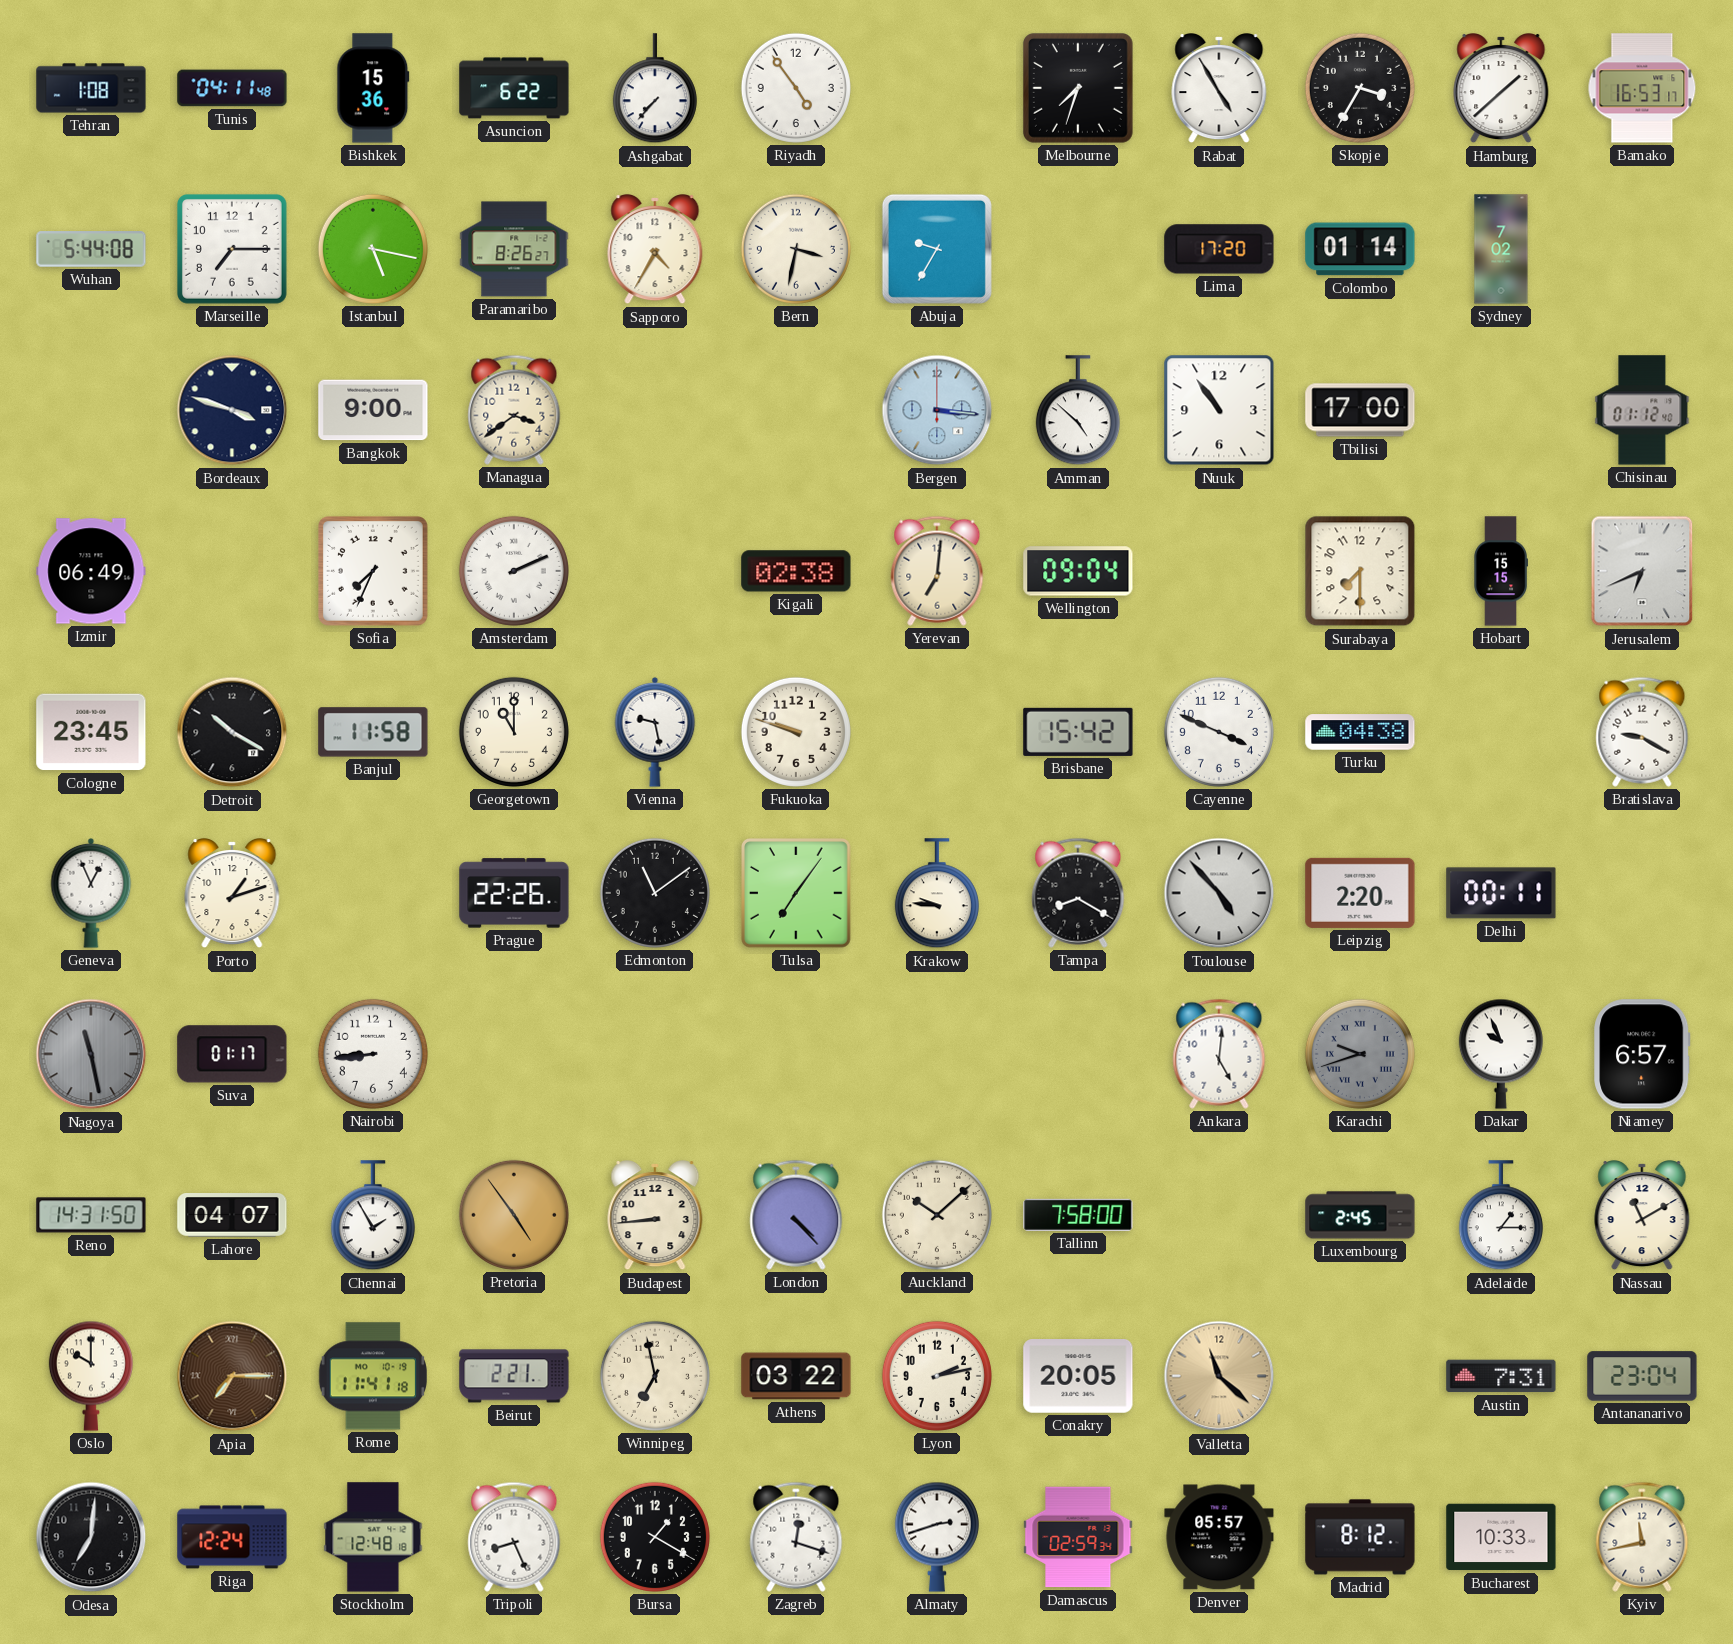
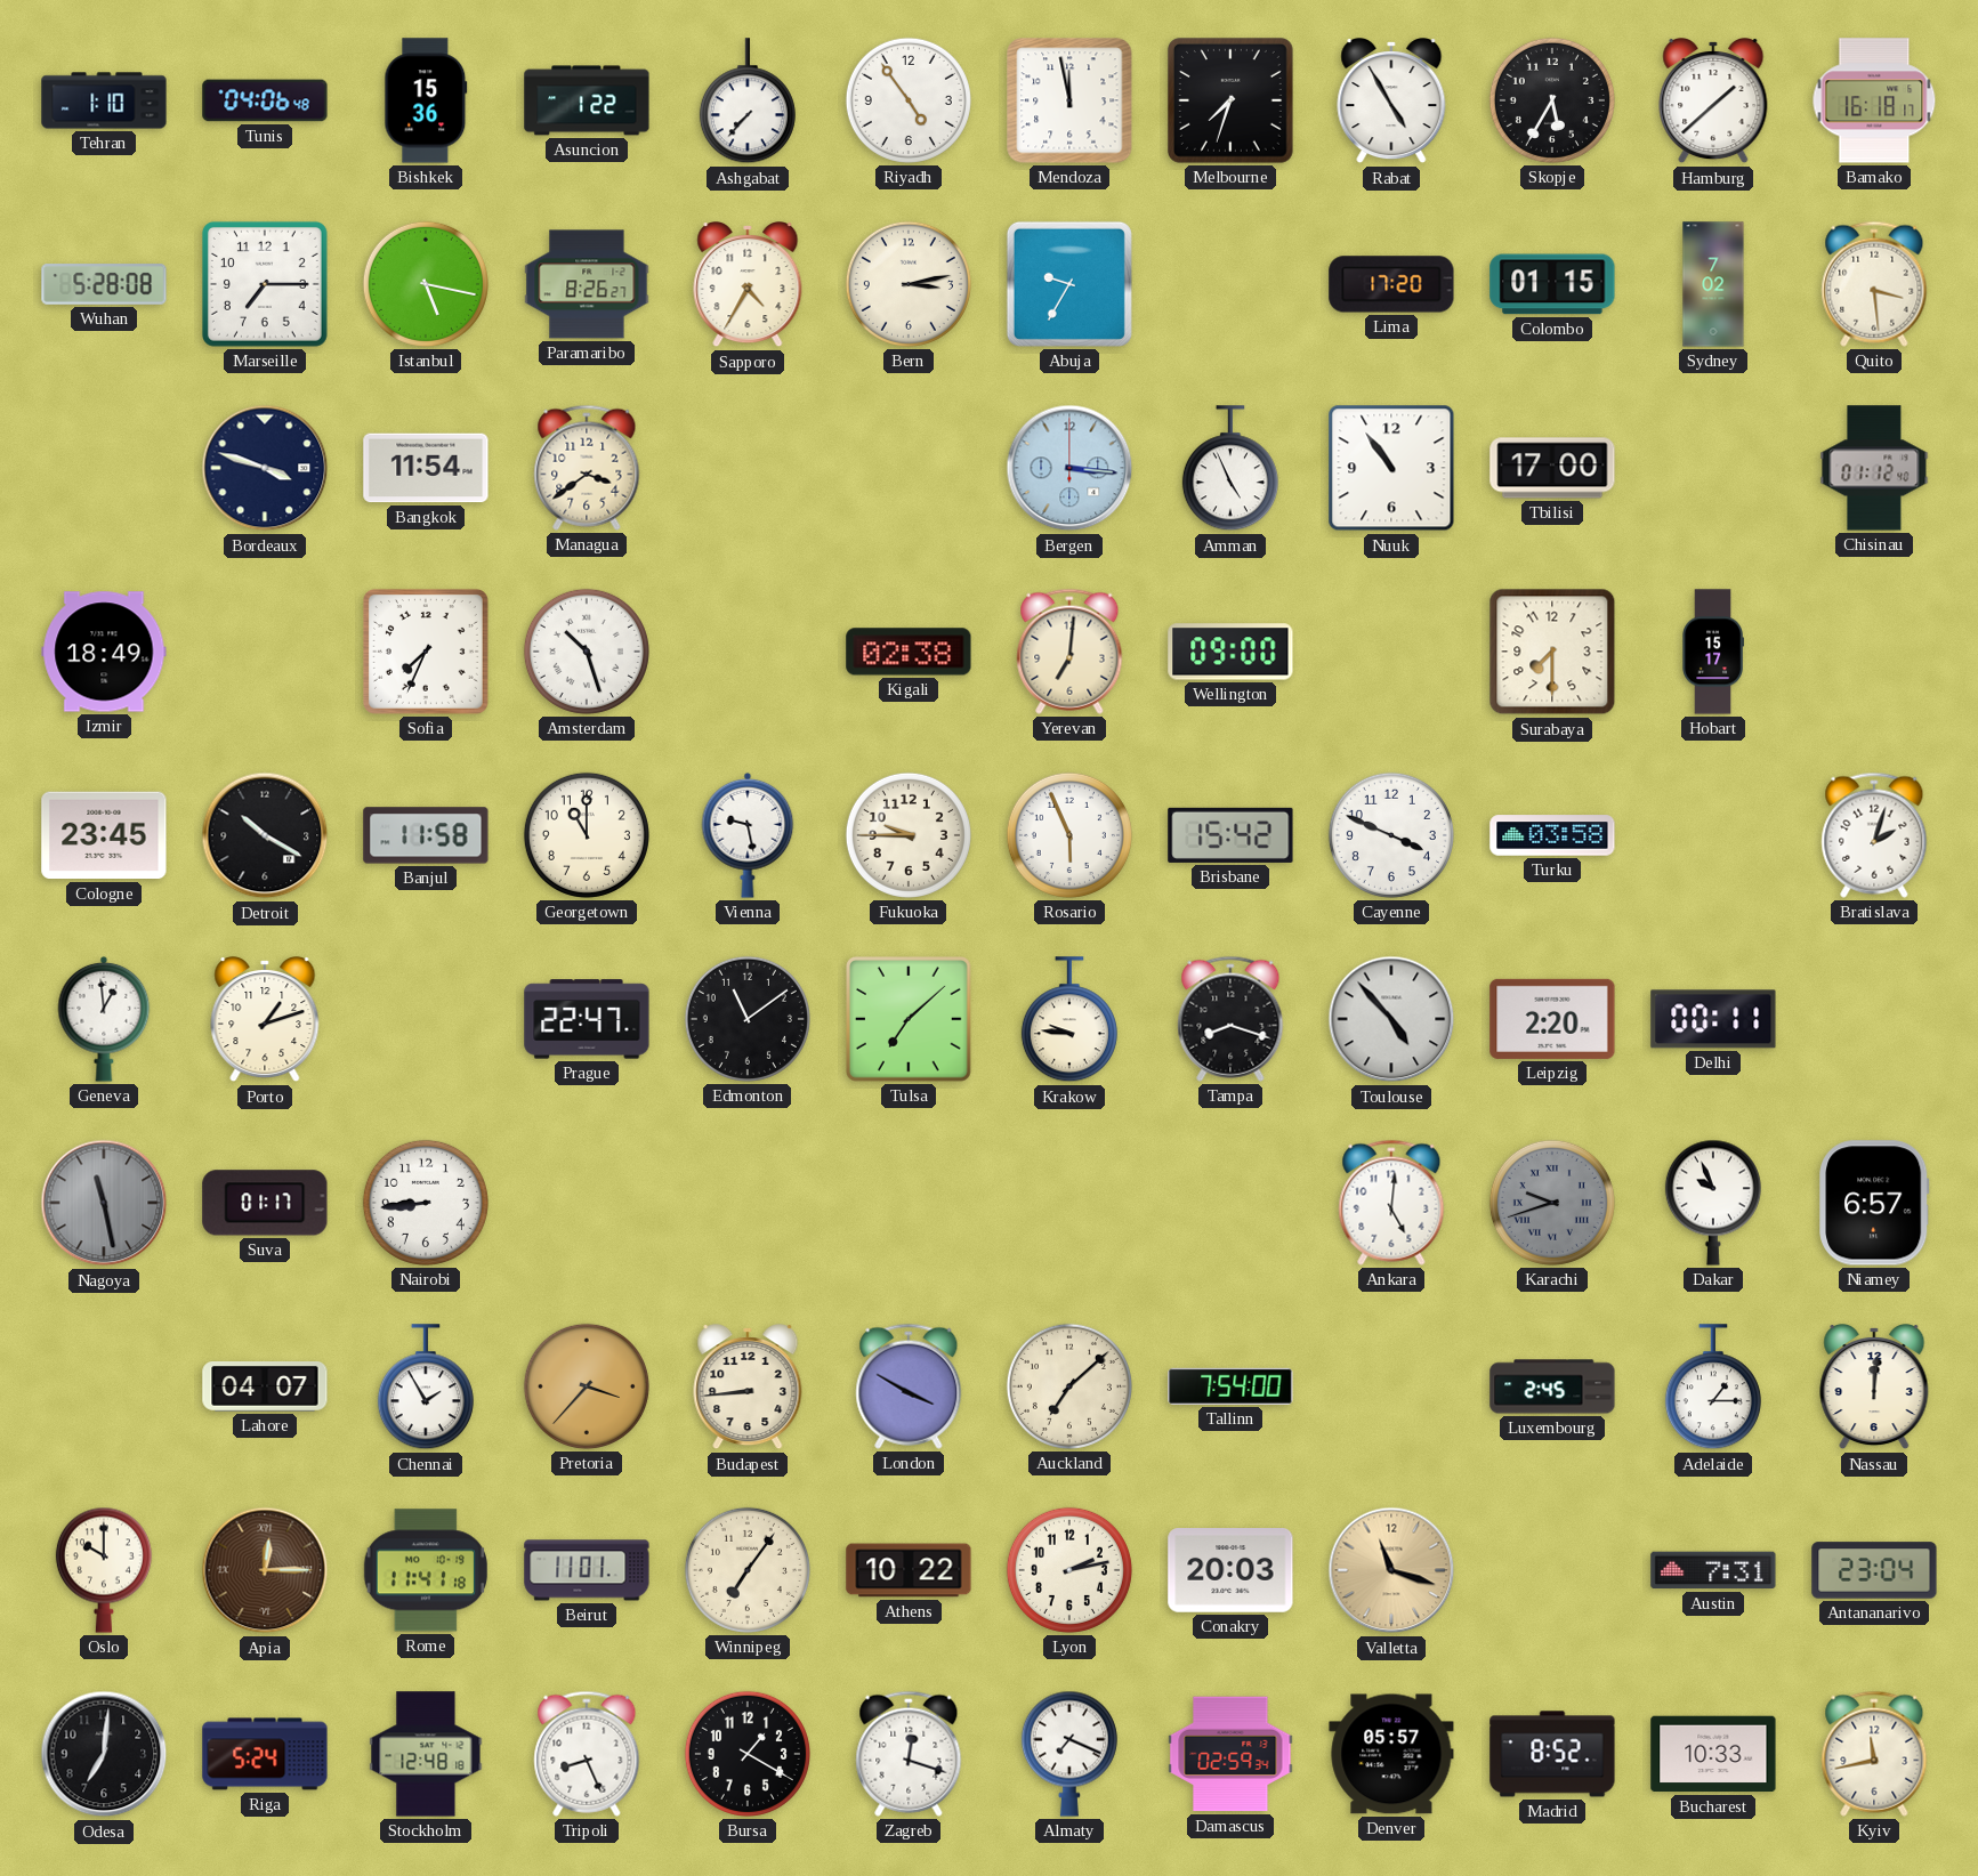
Tehran: 1:08 -> 1:10
Tunis: 04:11 -> 04:06
Asuncion: 6:22 -> 1:22
Mendoza: none -> 11:58
Skopje: 3:35 -> 5:35
Bamako: 16:53 -> 16:18
Wuhan: 5:44 -> 5:28
Bern: 3:32 -> 3:13
Colombo: 01:14 -> 01:15
Quito: none -> 3:29
Bangkok: 9:00 -> 11:54
Amman: 4:52 -> 4:56
Izmir: 06:49 -> 18:49
Amsterdam: 2:11 -> 10:27
Wellington: 09:04 -> 09:00
Hobart: 15:15 -> 15:17
Jerusalem: 6:41 -> none
Fukuoka: 9:48 -> 9:45
Rosario: none -> 5:56
Turku: 04:38 -> 03:58
Bratislava: 9:20 -> 2:03
Geneva: 12:56 -> 12:59
Prague: 22:26 -> 22:47
Tulsa: 7:06 -> 7:08
Tampa: 8:20 -> 8:18
Reno: 14:31 -> none
Pretoria: 4:54 -> 3:37
London: 4:23 -> 3:50
Auckland: 10:08 -> 7:08
Tallinn: 7:58 -> 7:54
Nassau: 11:10 -> 12:01
Apia: 7:15 -> 12:15
Beirut: 2:21 -> 11:01
Winnipeg: 6:58 -> 7:06
Athens: 03:22 -> 10:22
Conakry: 20:05 -> 20:03
Valletta: 11:22 -> 11:18
Riga: 12:24 -> 5:24
Almaty: 2:42 -> 7:19
Madrid: 8:12 -> 8:52
